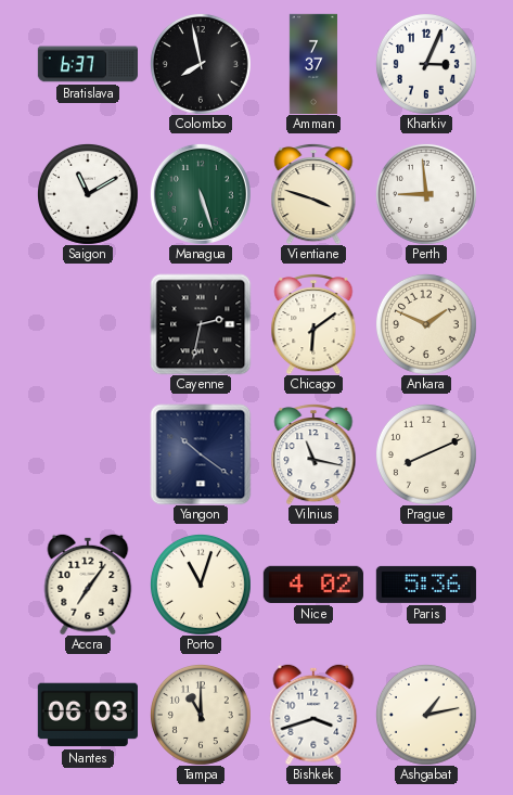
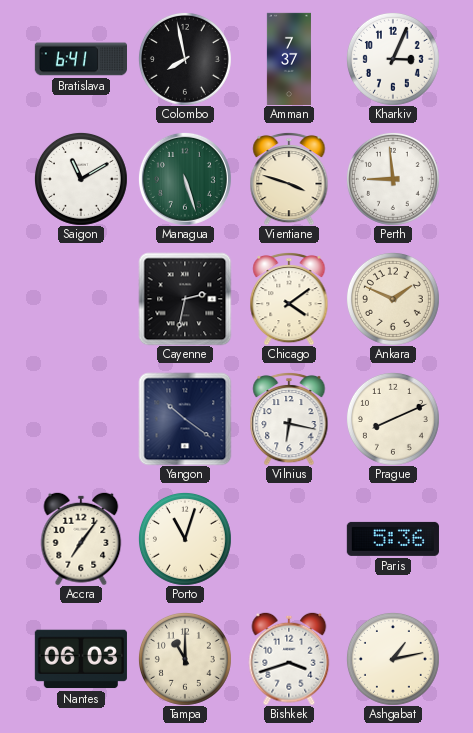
Bratislava: 6:37 -> 6:41
Chicago: 6:09 -> 4:09
Vilnius: 11:17 -> 6:17
Nice: 4:02 -> none
